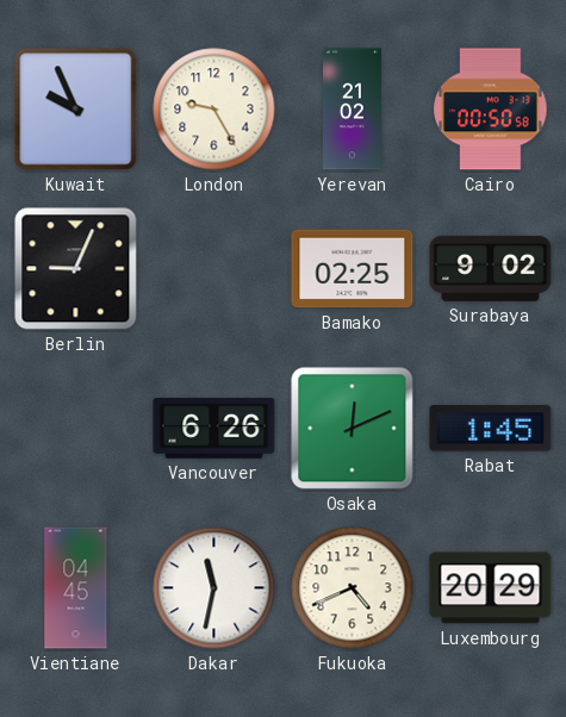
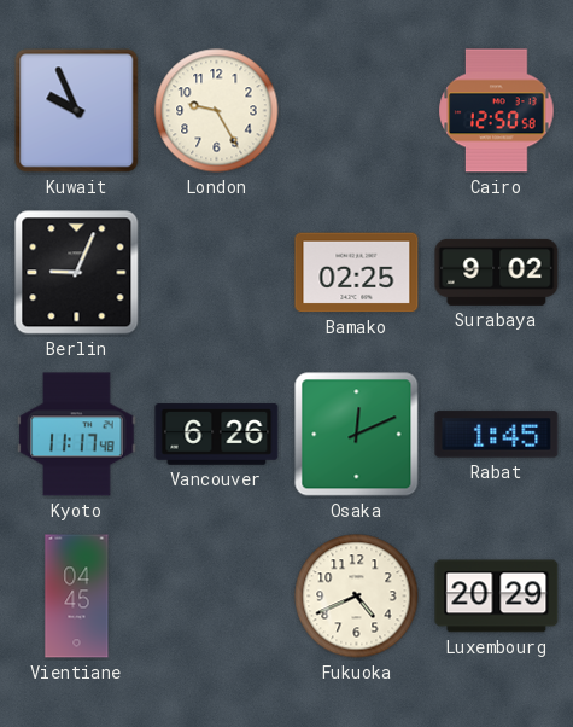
Yerevan: 21:02 -> none
Cairo: 00:50 -> 12:50
Kyoto: none -> 11:17
Dakar: 11:32 -> none
